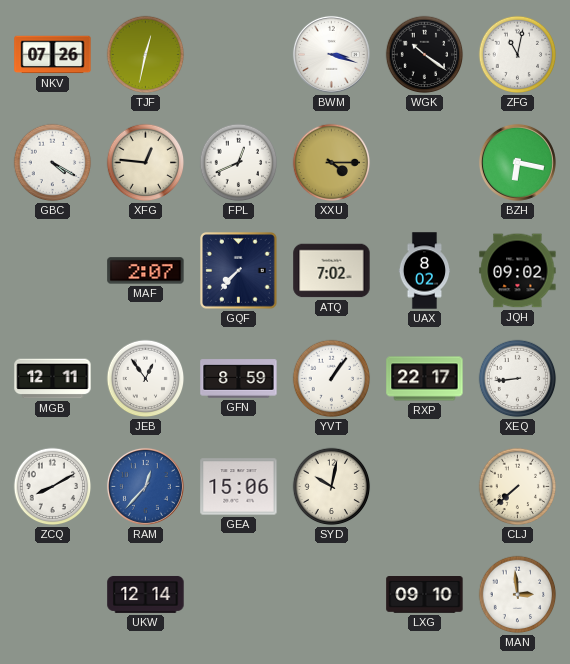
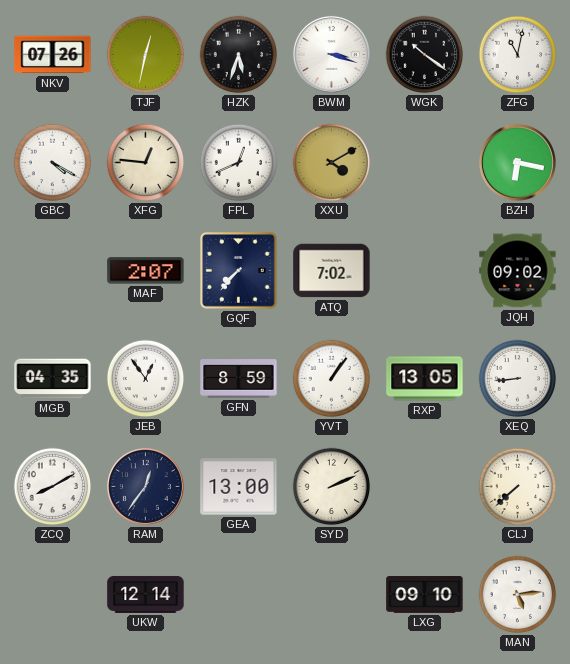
HZK: none -> 5:33
XXU: 4:15 -> 4:10
UAX: 8:02 -> none
MGB: 12:11 -> 04:35
RXP: 22:17 -> 13:05
RAM: 12:37 -> 12:36
RAM dial: blue -> navy
GEA: 15:06 -> 13:00
SYD: 10:02 -> 2:11
MAN: 2:59 -> 5:14
